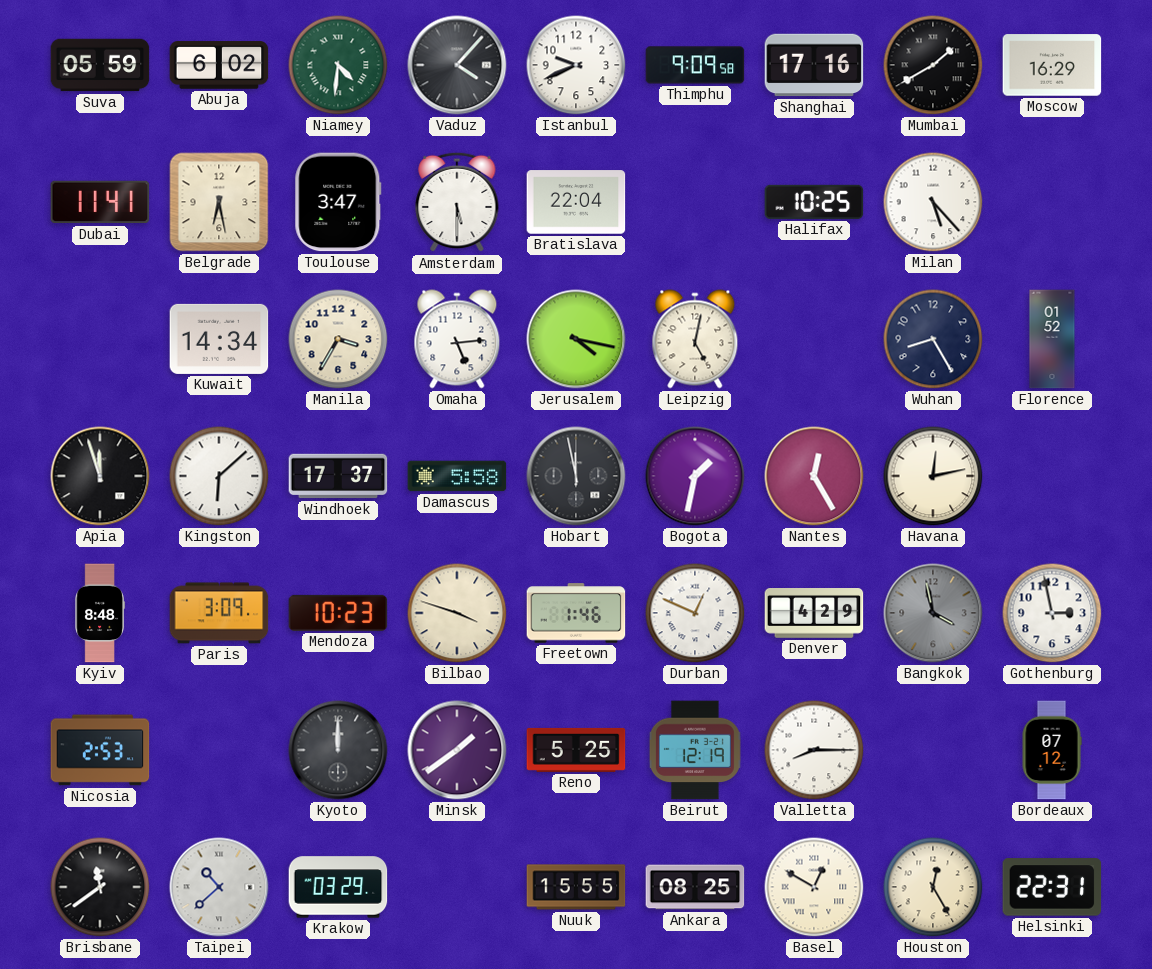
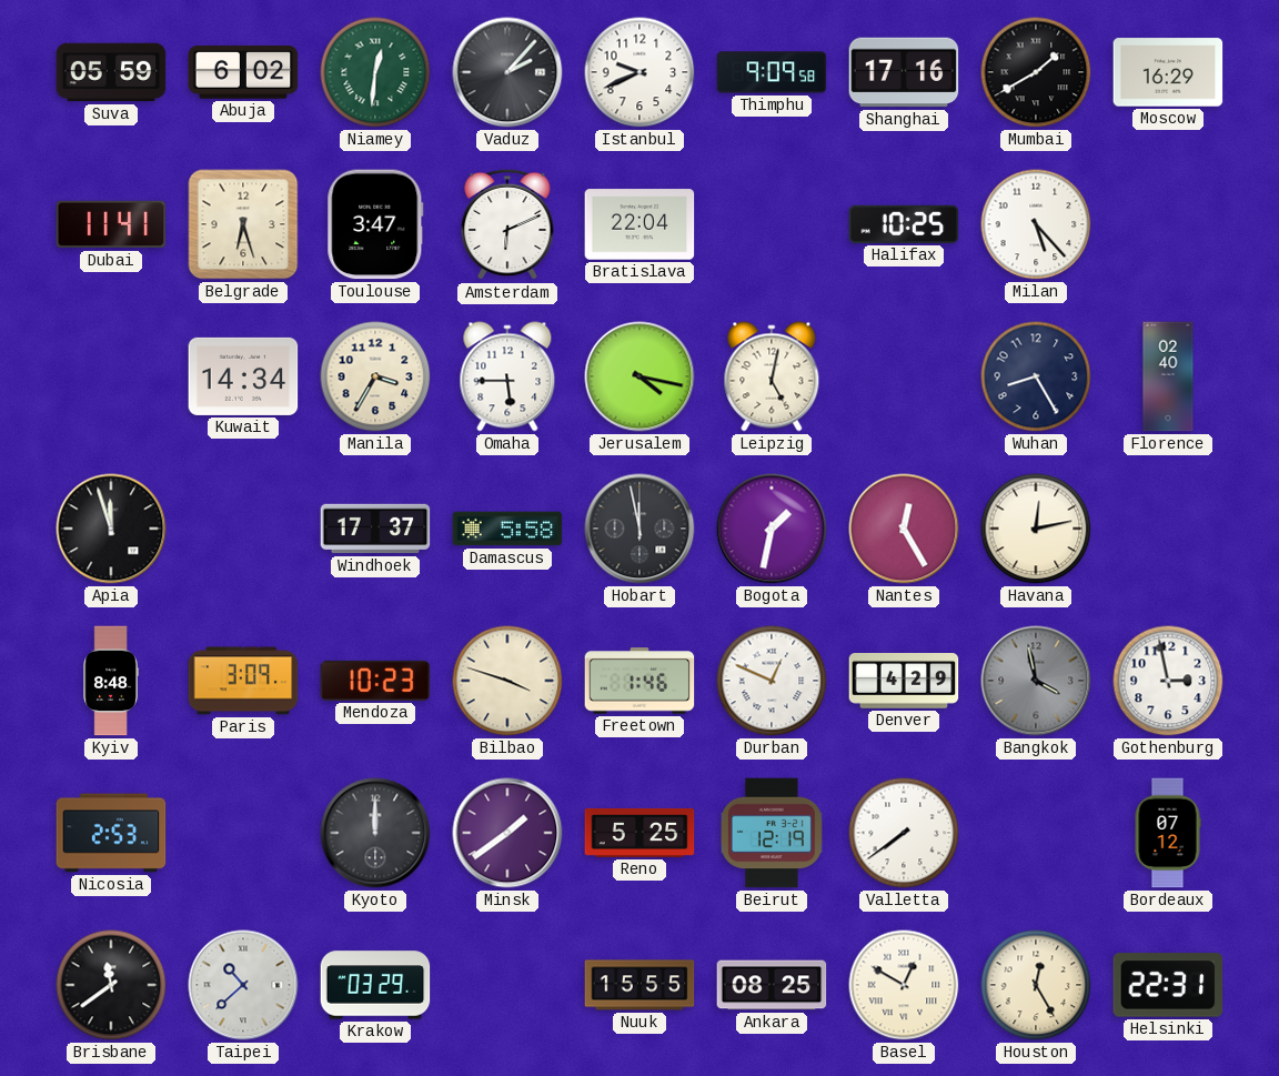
Niamey: 4:31 -> 12:31
Vaduz: 4:07 -> 2:07
Belgrade: 6:28 -> 6:27
Amsterdam: 5:30 -> 6:11
Omaha: 5:14 -> 5:45
Florence: 01:52 -> 02:40
Kingston: 6:08 -> none
Valletta: 8:15 -> 7:39
